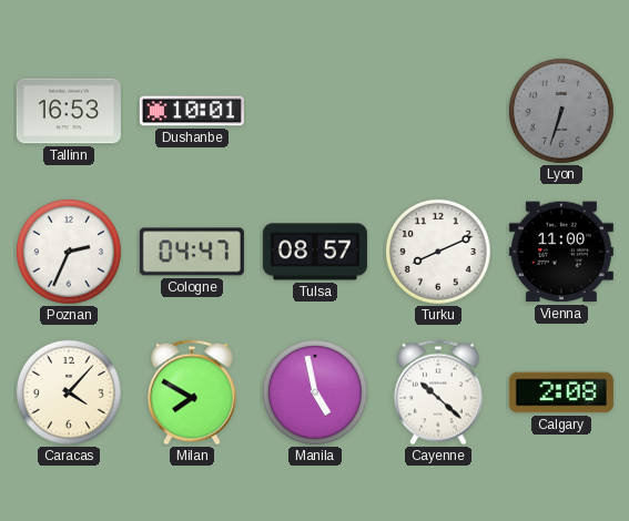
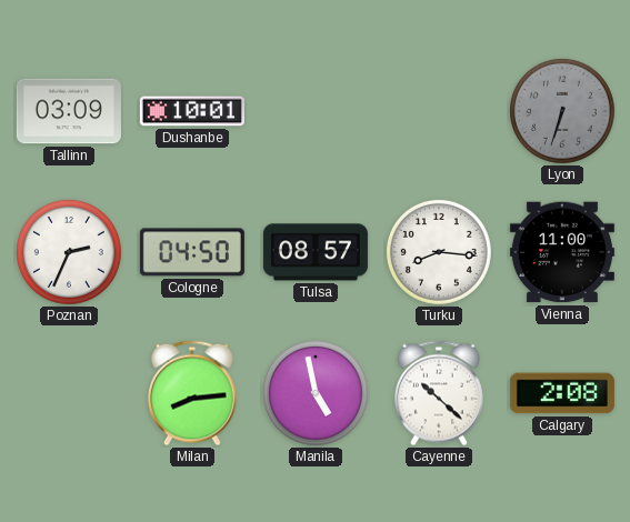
Tallinn: 16:53 -> 03:09
Cologne: 04:47 -> 04:50
Turku: 8:11 -> 8:16
Caracas: 4:07 -> none
Milan: 7:50 -> 8:14
